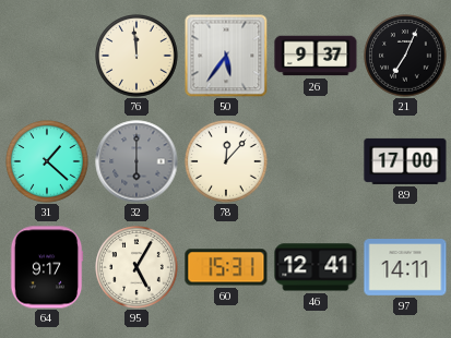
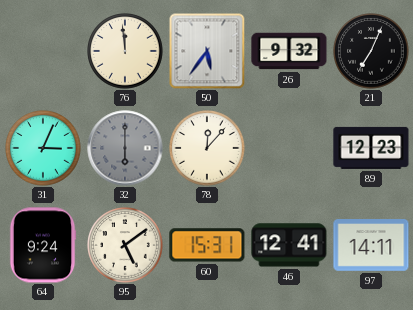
26: 9:37 -> 9:32
31: 1:22 -> 3:04
89: 17:00 -> 12:23
64: 9:17 -> 9:24
95: 5:05 -> 5:09
